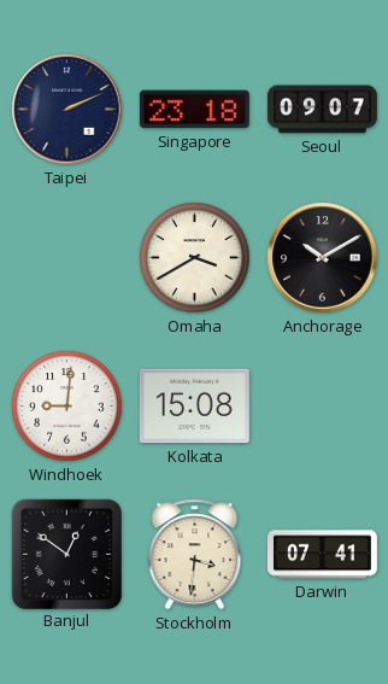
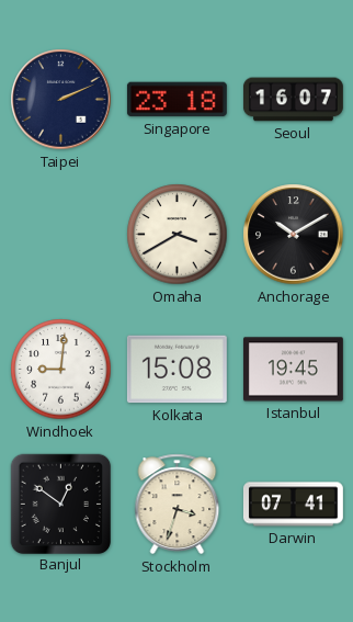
Seoul: 09:07 -> 16:07
Istanbul: none -> 19:45
Stockholm: 3:31 -> 3:33
